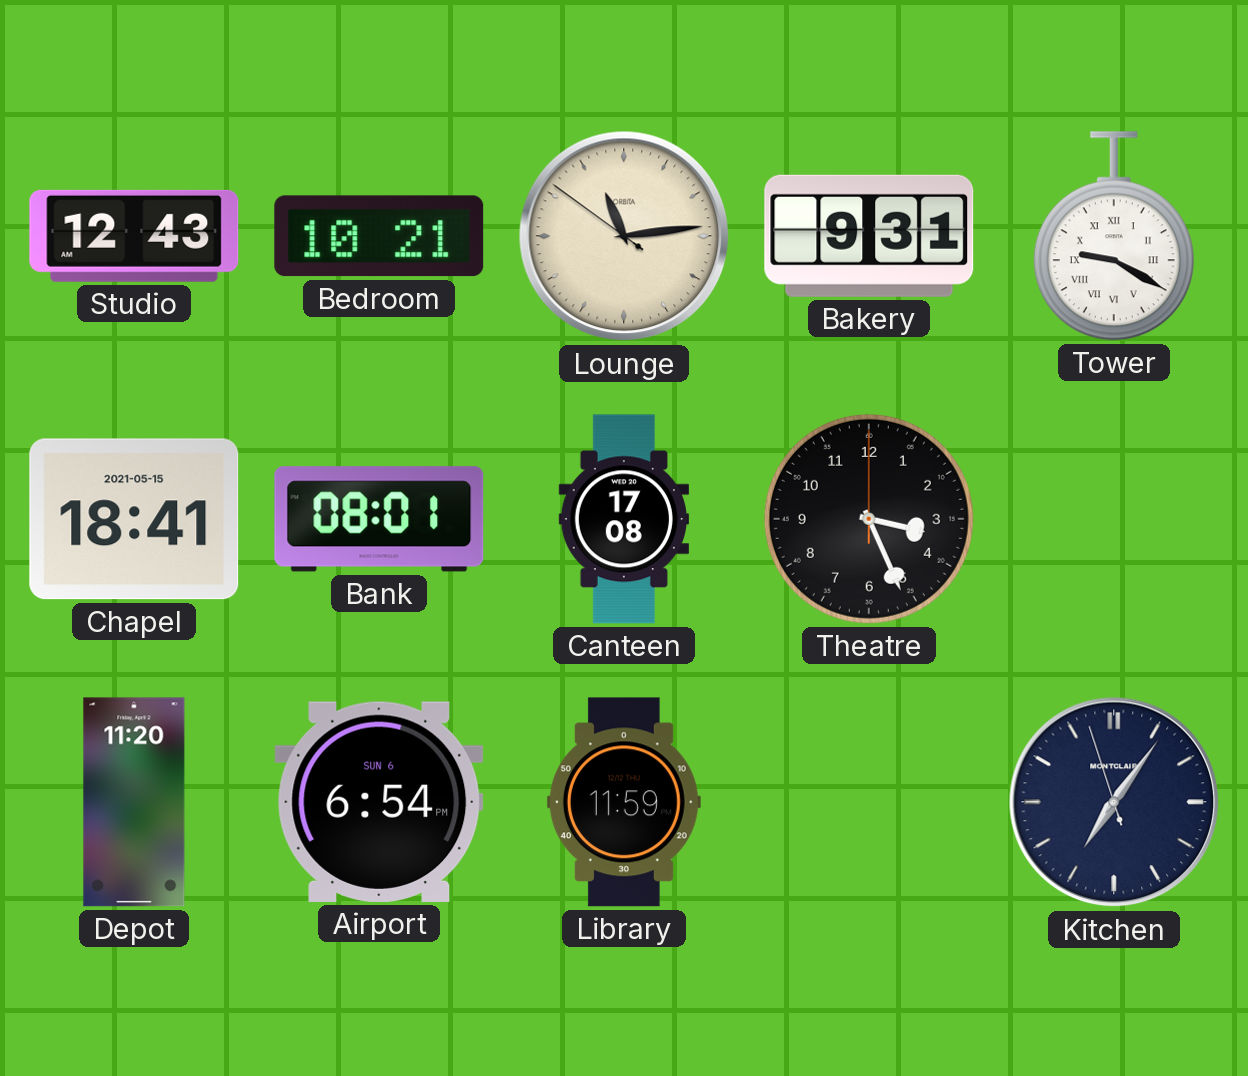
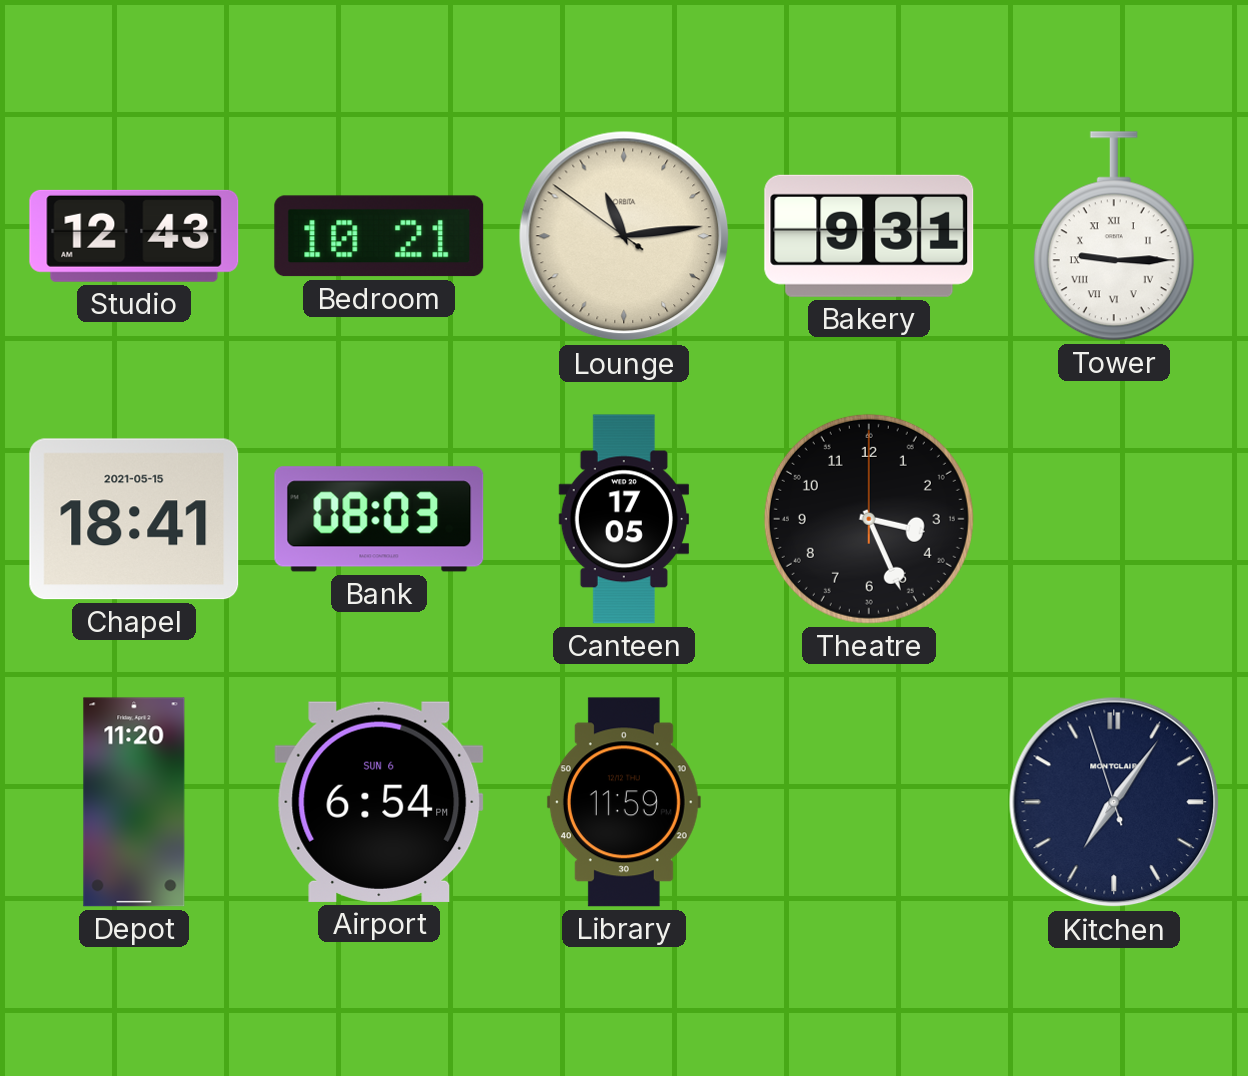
Tower: 9:20 -> 9:15
Bank: 08:01 -> 08:03
Canteen: 17:08 -> 17:05
